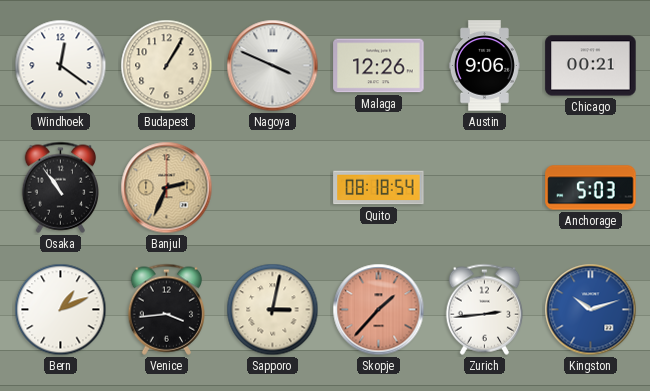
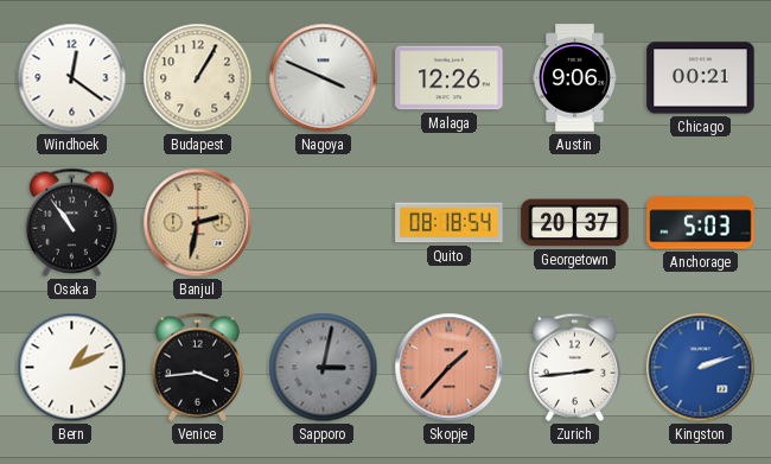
Banjul: 2:34 -> 2:32
Georgetown: none -> 20:37
Sapporo dial: cream -> grey
Kingston: 10:12 -> 2:12
